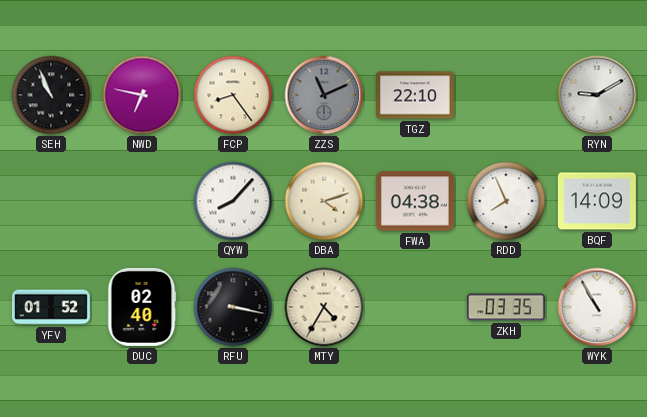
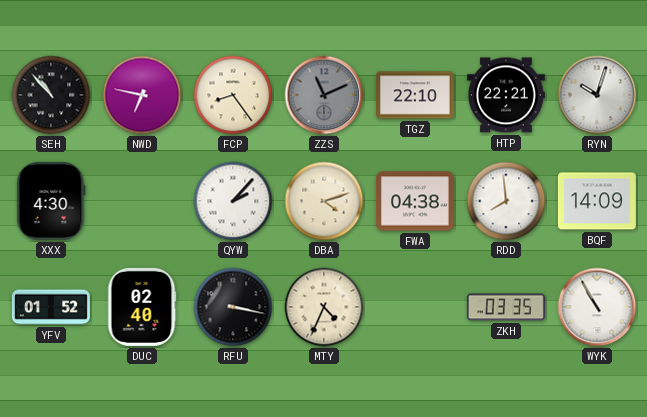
SEH: 10:56 -> 10:53
HTP: none -> 22:21
RYN: 9:10 -> 10:03
XXX: none -> 4:30
QYW: 8:07 -> 2:07
RDD: 7:56 -> 7:59
MTY: 4:35 -> 4:34
